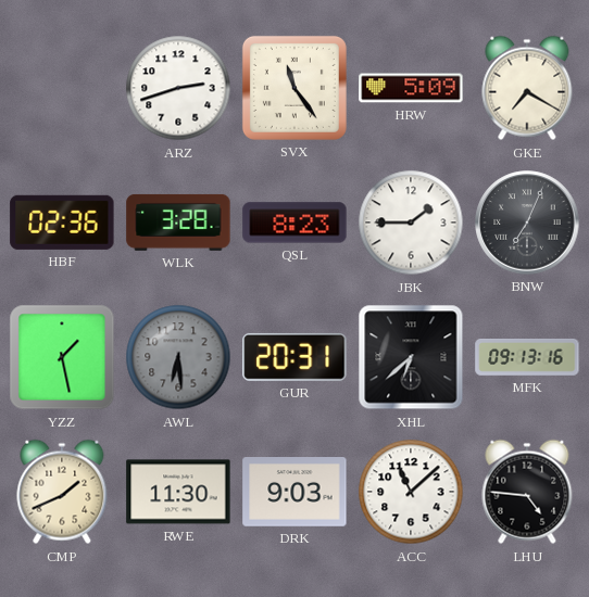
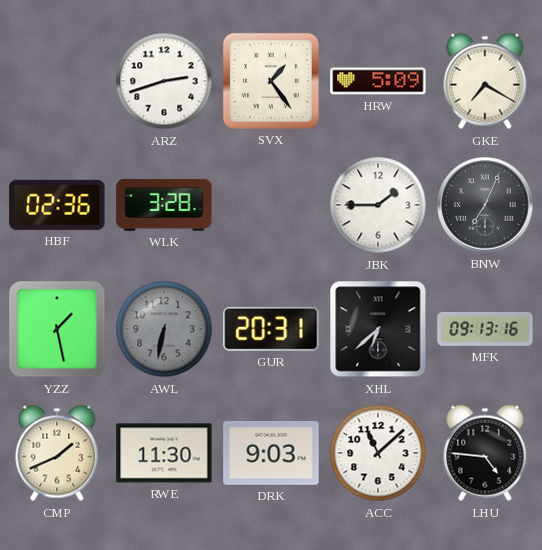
SVX: 11:24 -> 1:24
QSL: 8:23 -> none
AWL: 6:29 -> 6:32
